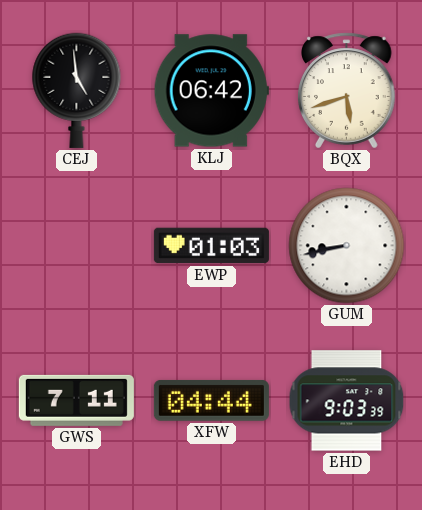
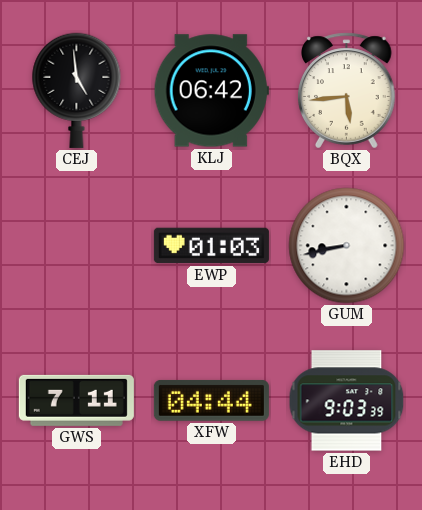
BQX: 5:42 -> 5:44
